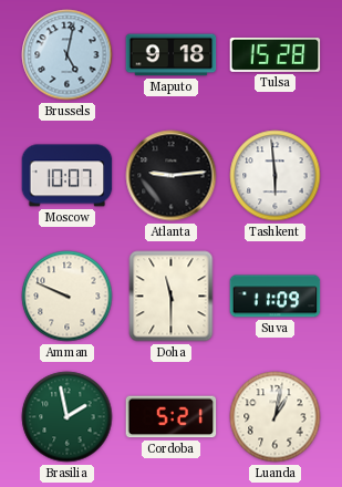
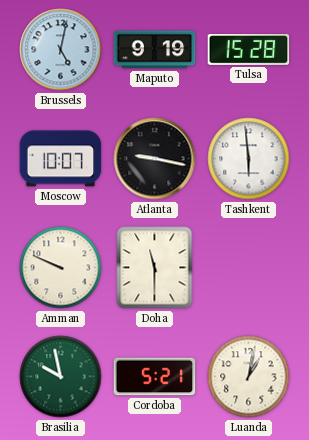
Maputo: 9:18 -> 9:19
Atlanta: 9:14 -> 9:17
Suva: 11:09 -> none
Brasilia: 1:58 -> 9:58
